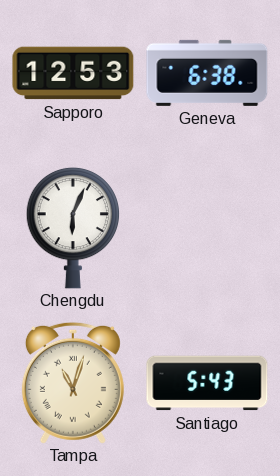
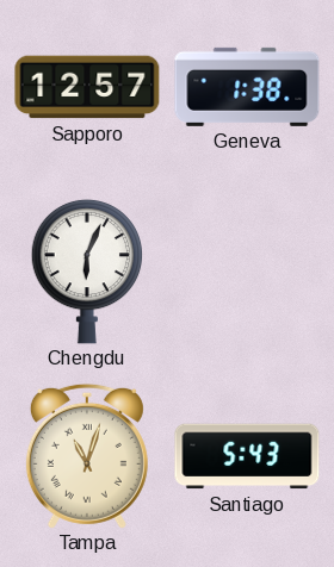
Sapporo: 12:53 -> 12:57
Geneva: 6:38 -> 1:38
